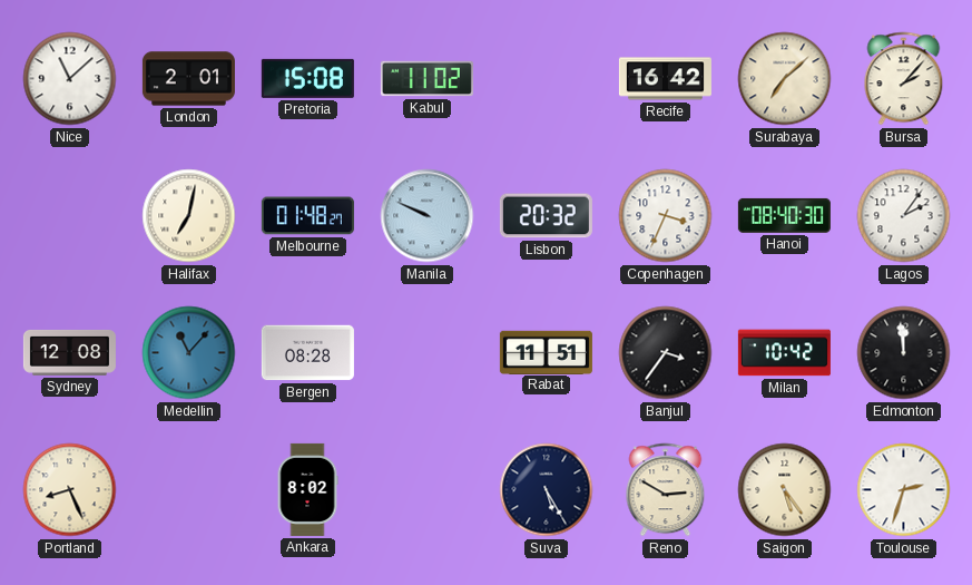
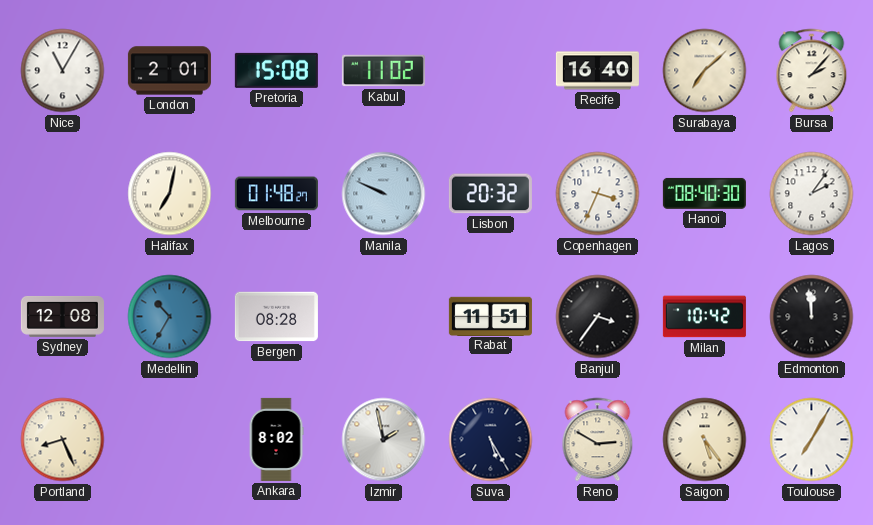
Nice: 11:08 -> 11:05
Recife: 16:42 -> 16:40
Medellin: 11:07 -> 10:35
Izmir: none -> 1:58
Toulouse: 2:33 -> 7:05
